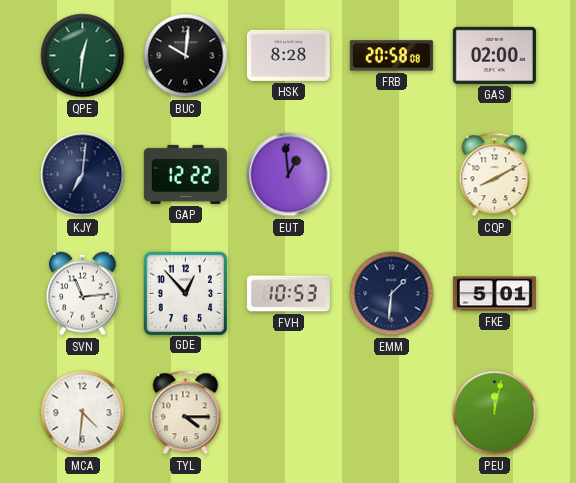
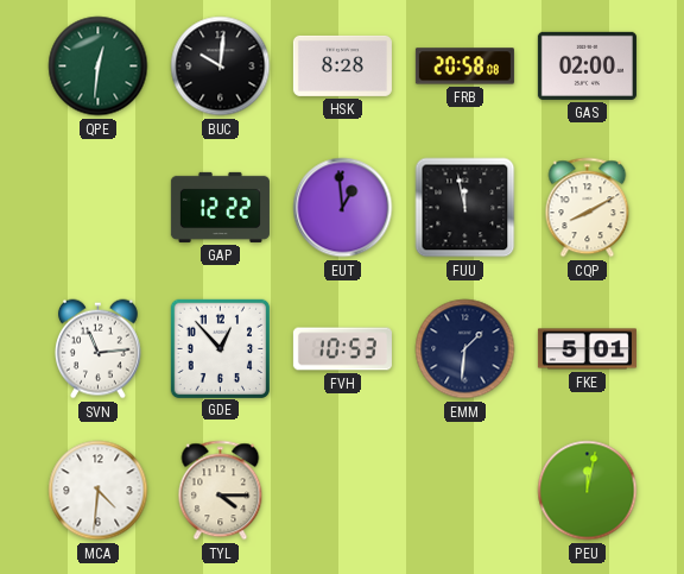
KJY: 7:01 -> none
FUU: none -> 11:58
